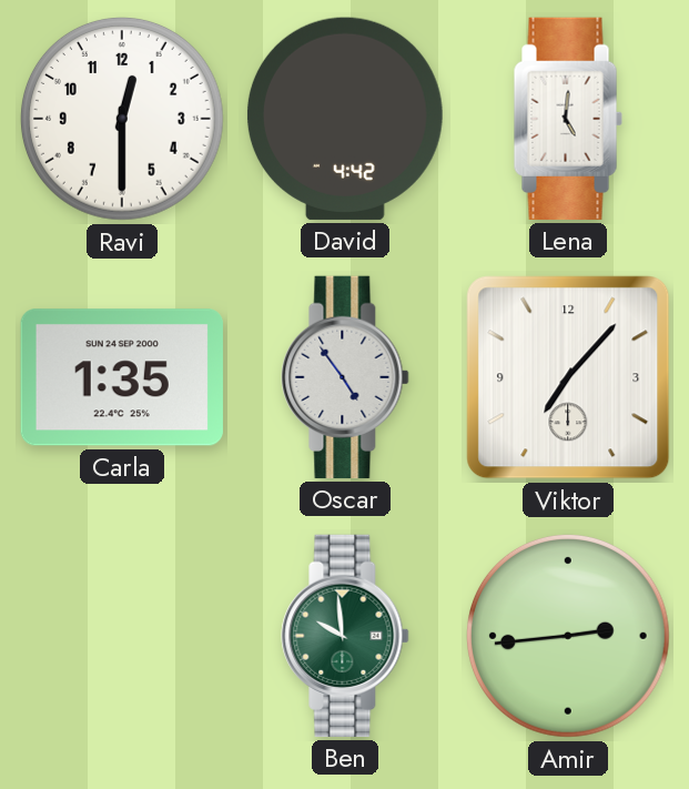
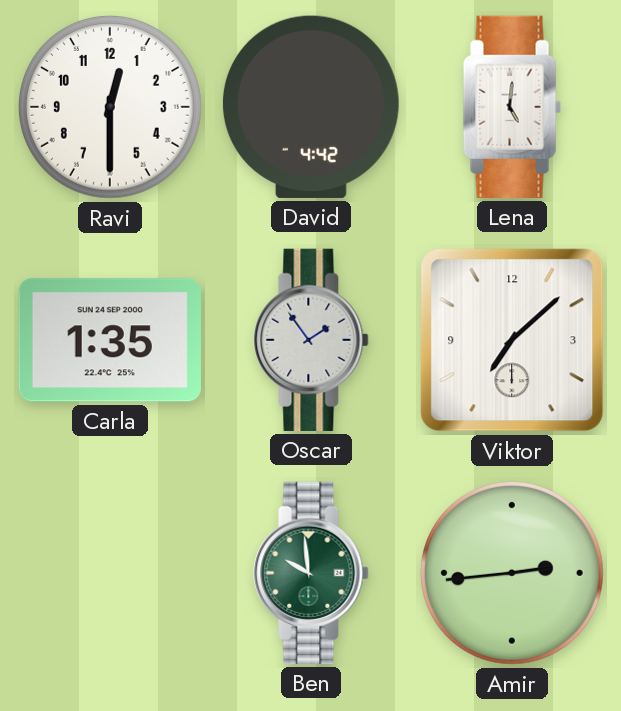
Oscar: 4:54 -> 1:54
Viktor: 7:07 -> 7:08
